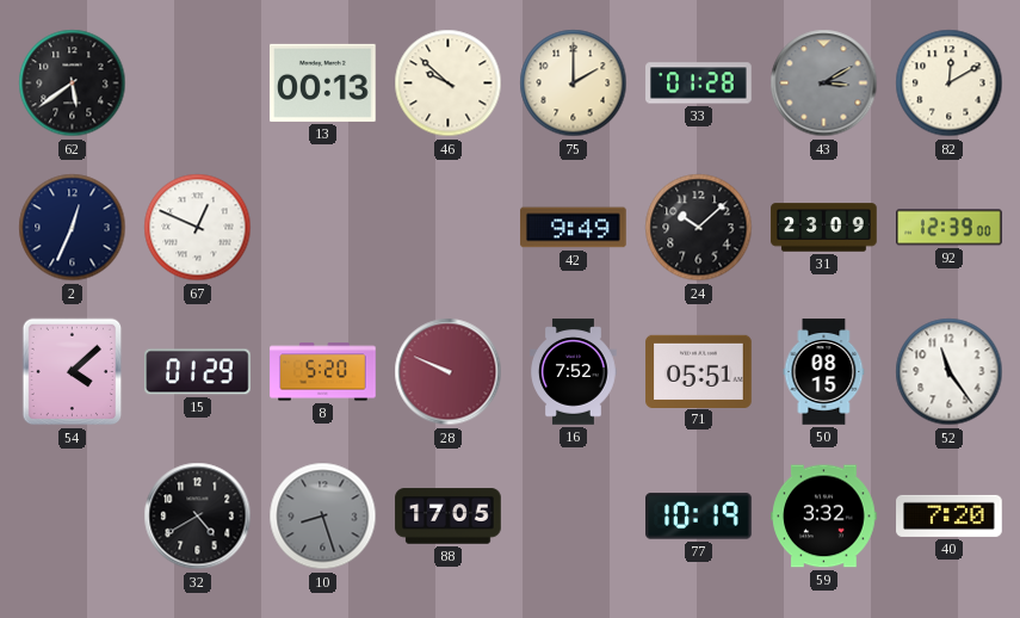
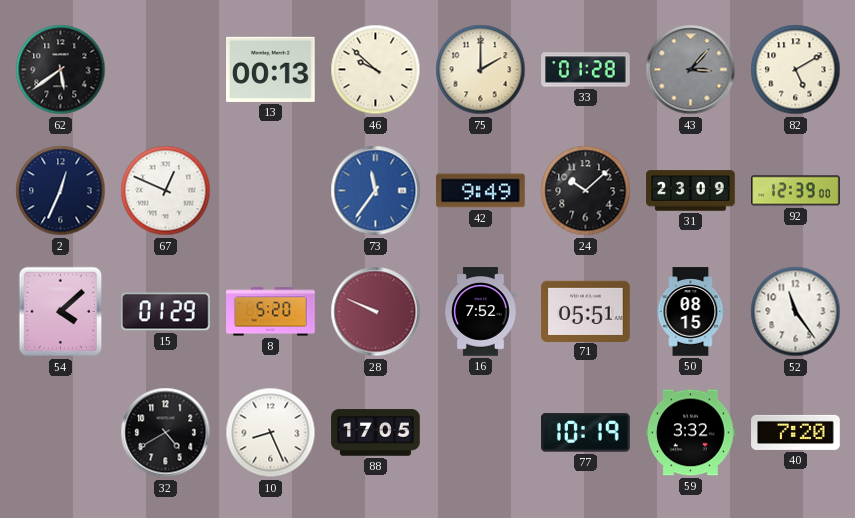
43: 3:10 -> 3:07
82: 12:10 -> 5:10
73: none -> 11:36
10: 8:27 -> 8:26
10 dial: grey -> white
